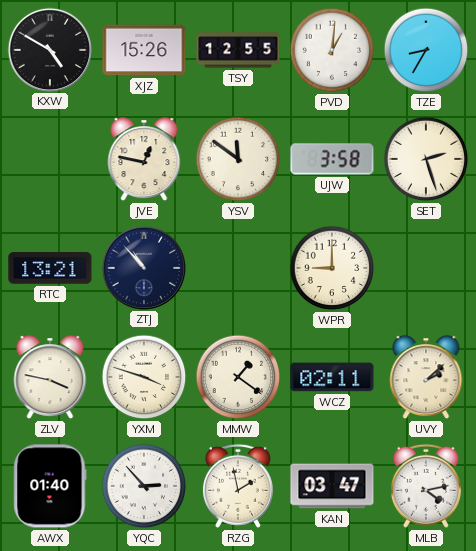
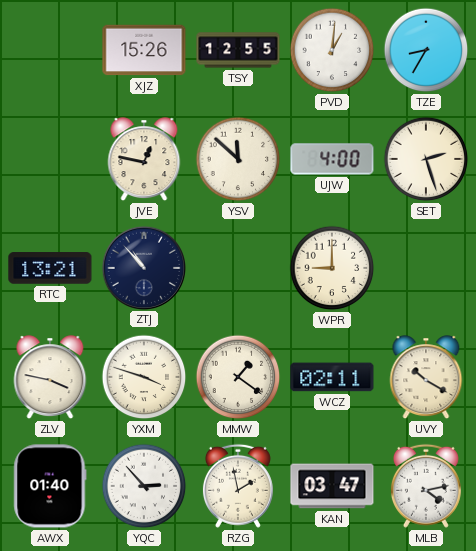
KXW: 4:50 -> none
YSV: 11:51 -> 11:52
UJW: 3:58 -> 4:00
UVY: 2:08 -> 10:20
